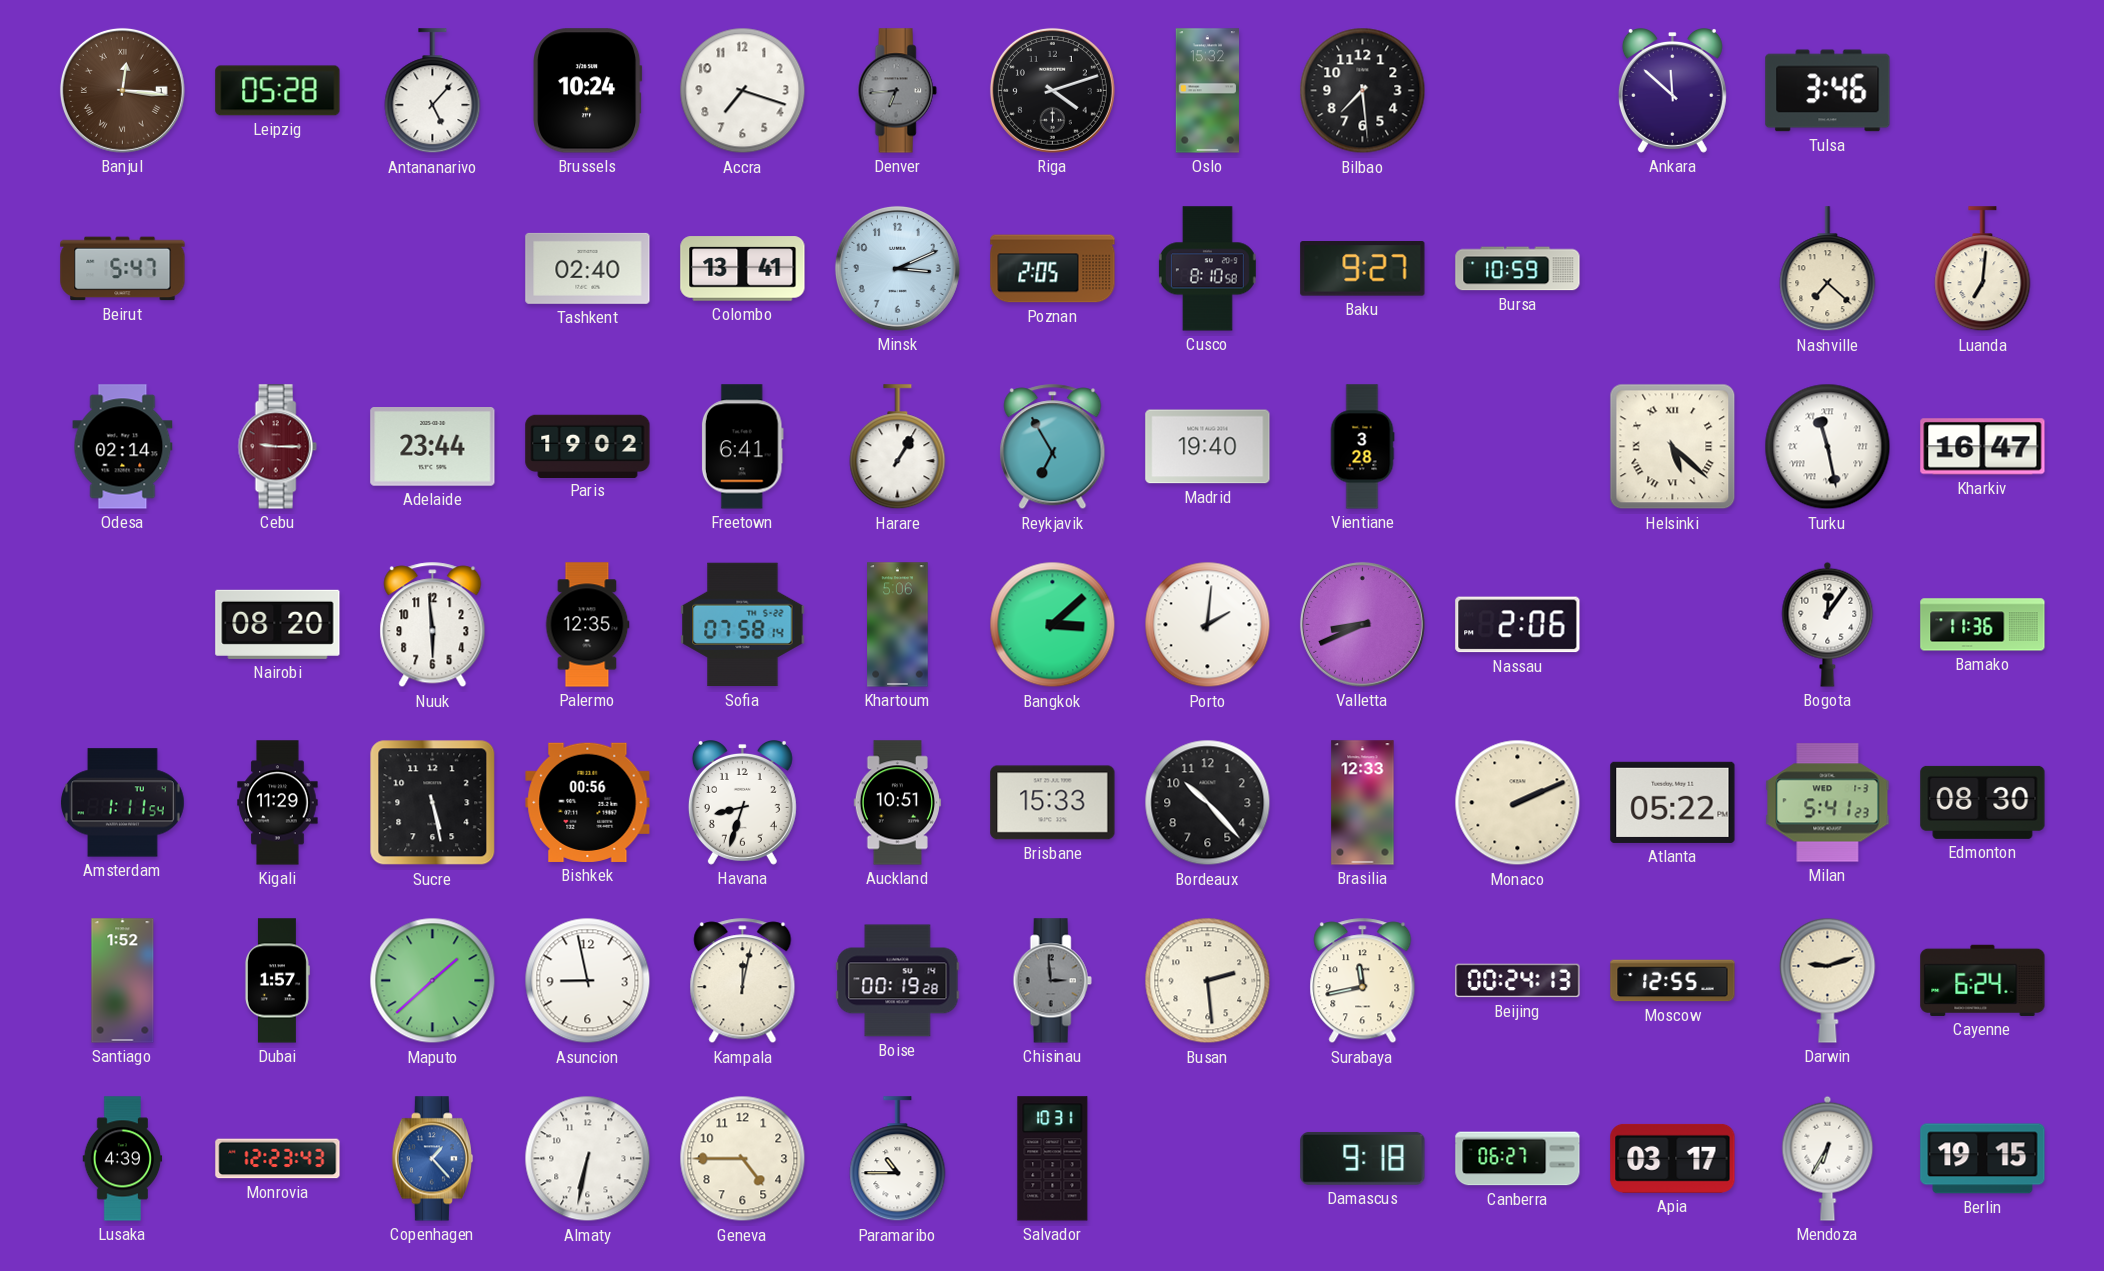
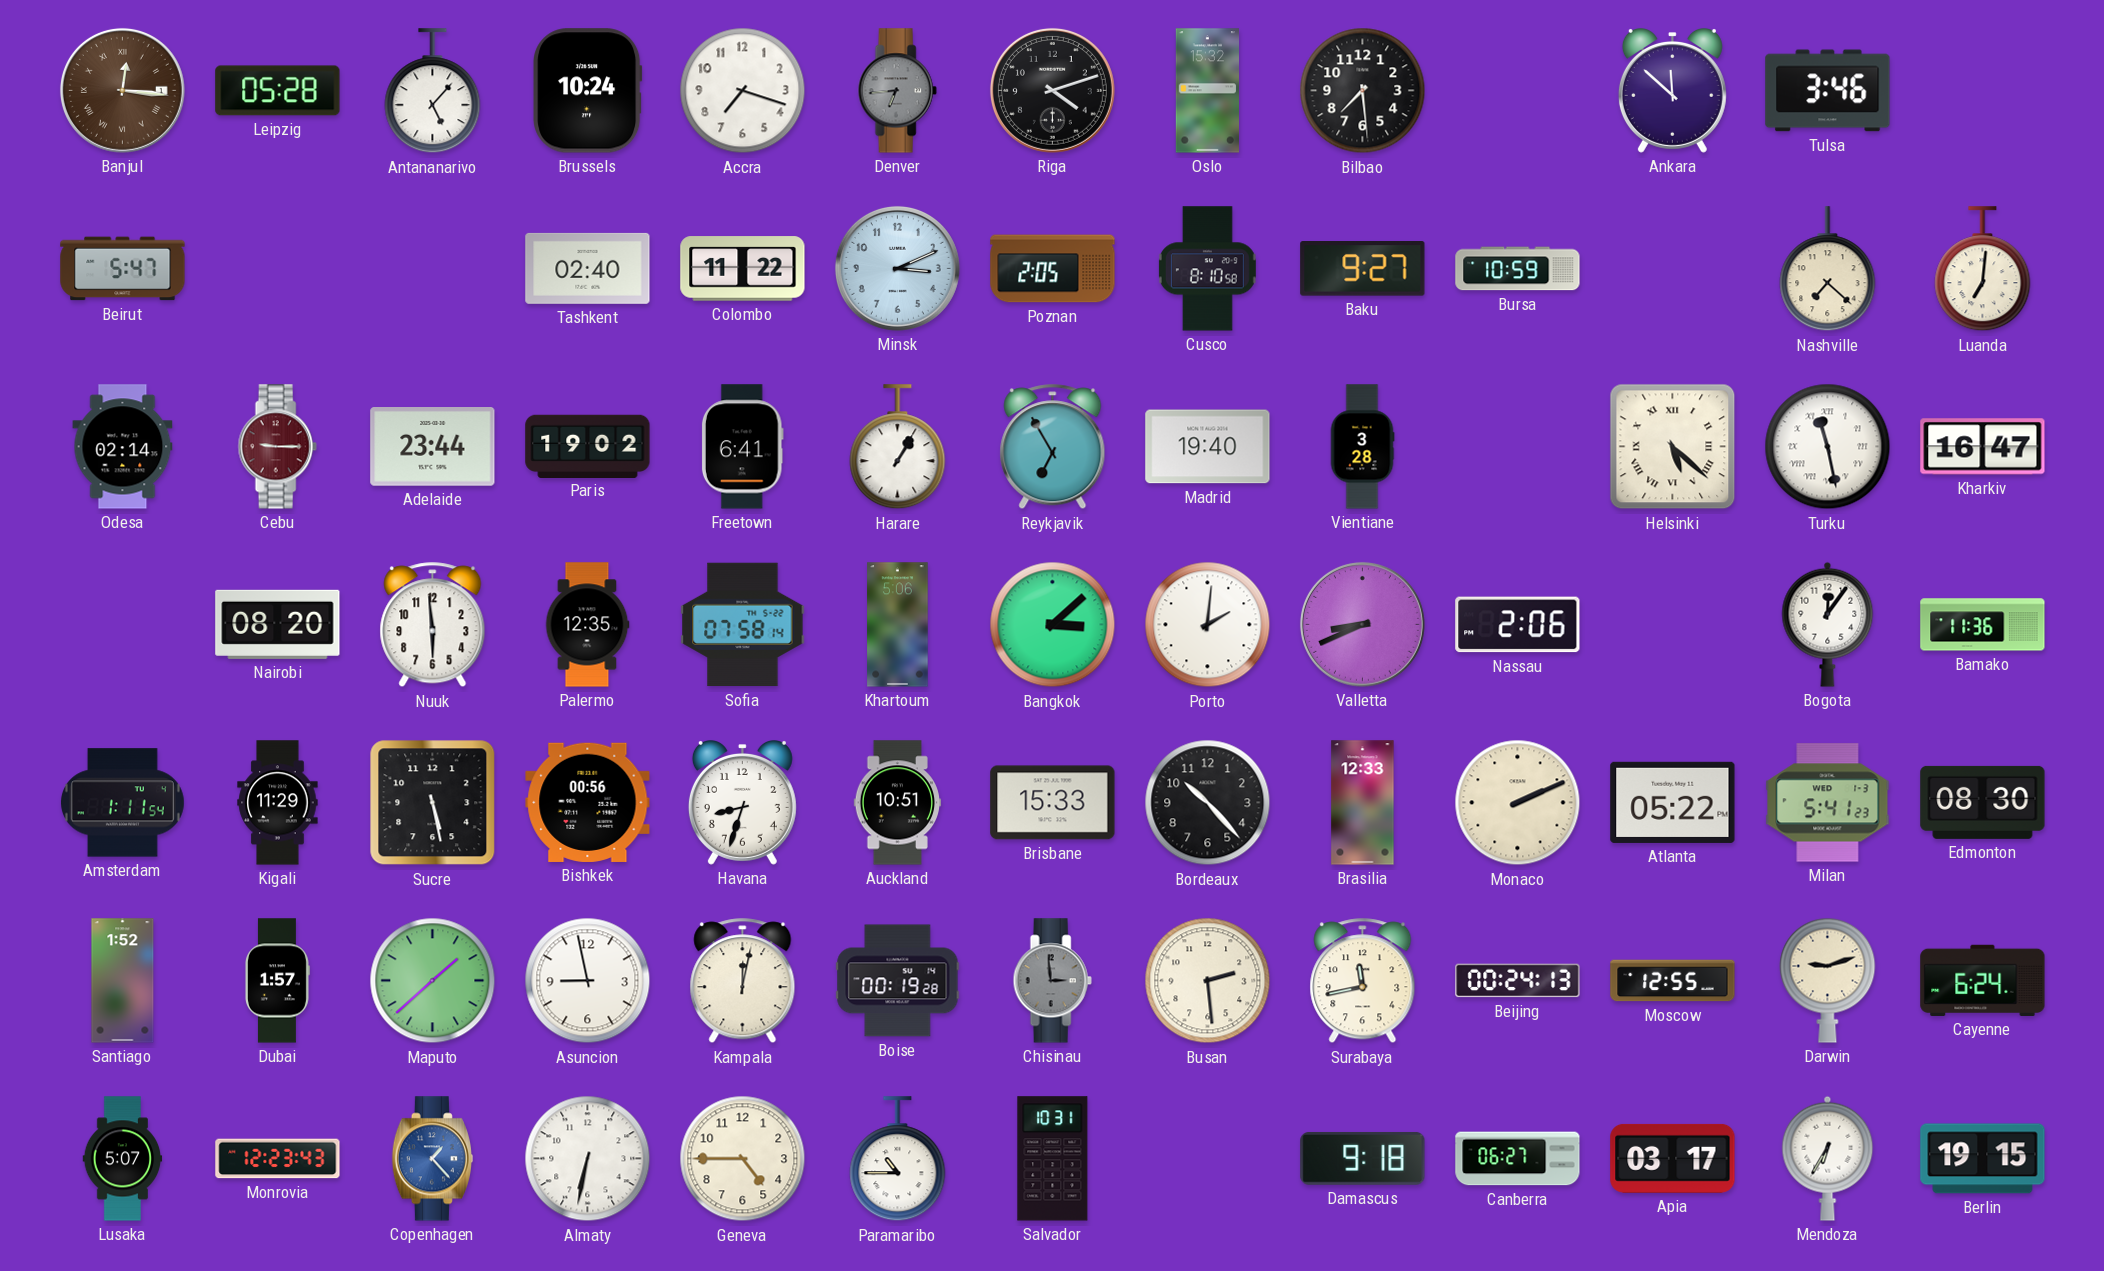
Colombo: 13:41 -> 11:22
Lusaka: 4:39 -> 5:07
